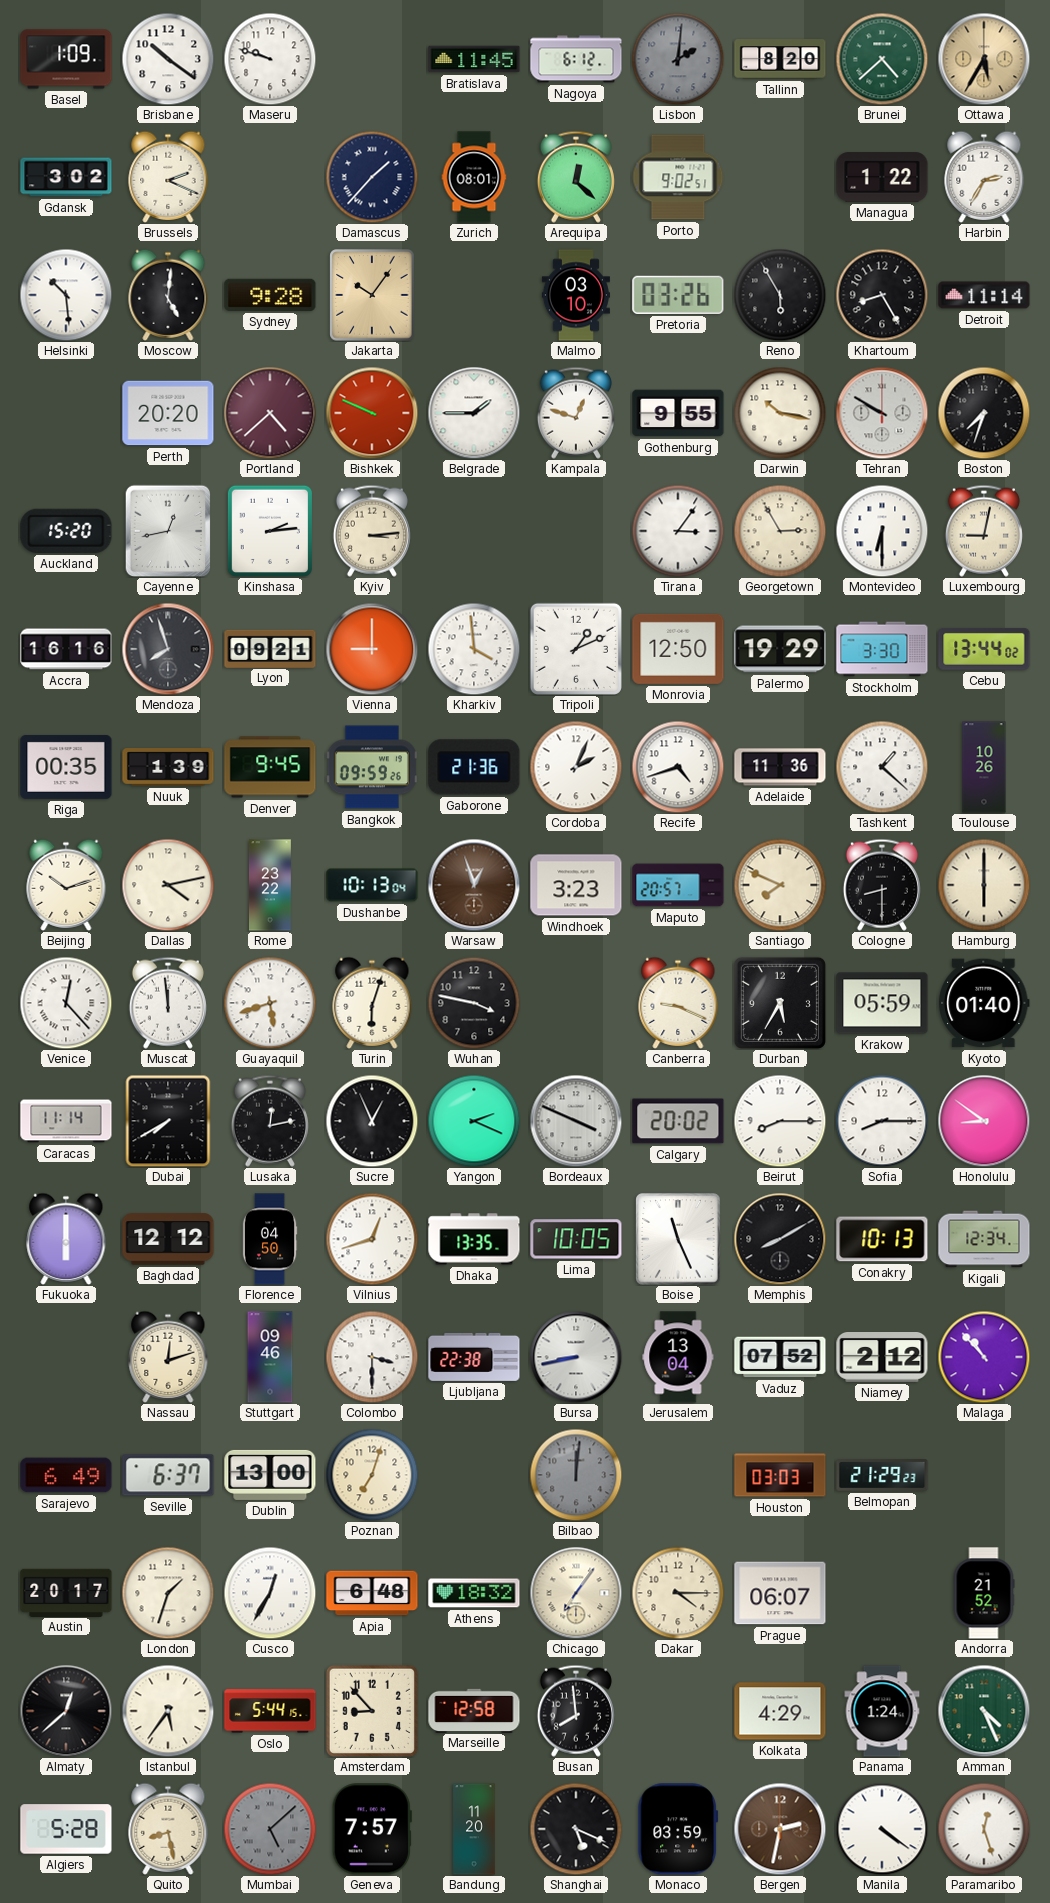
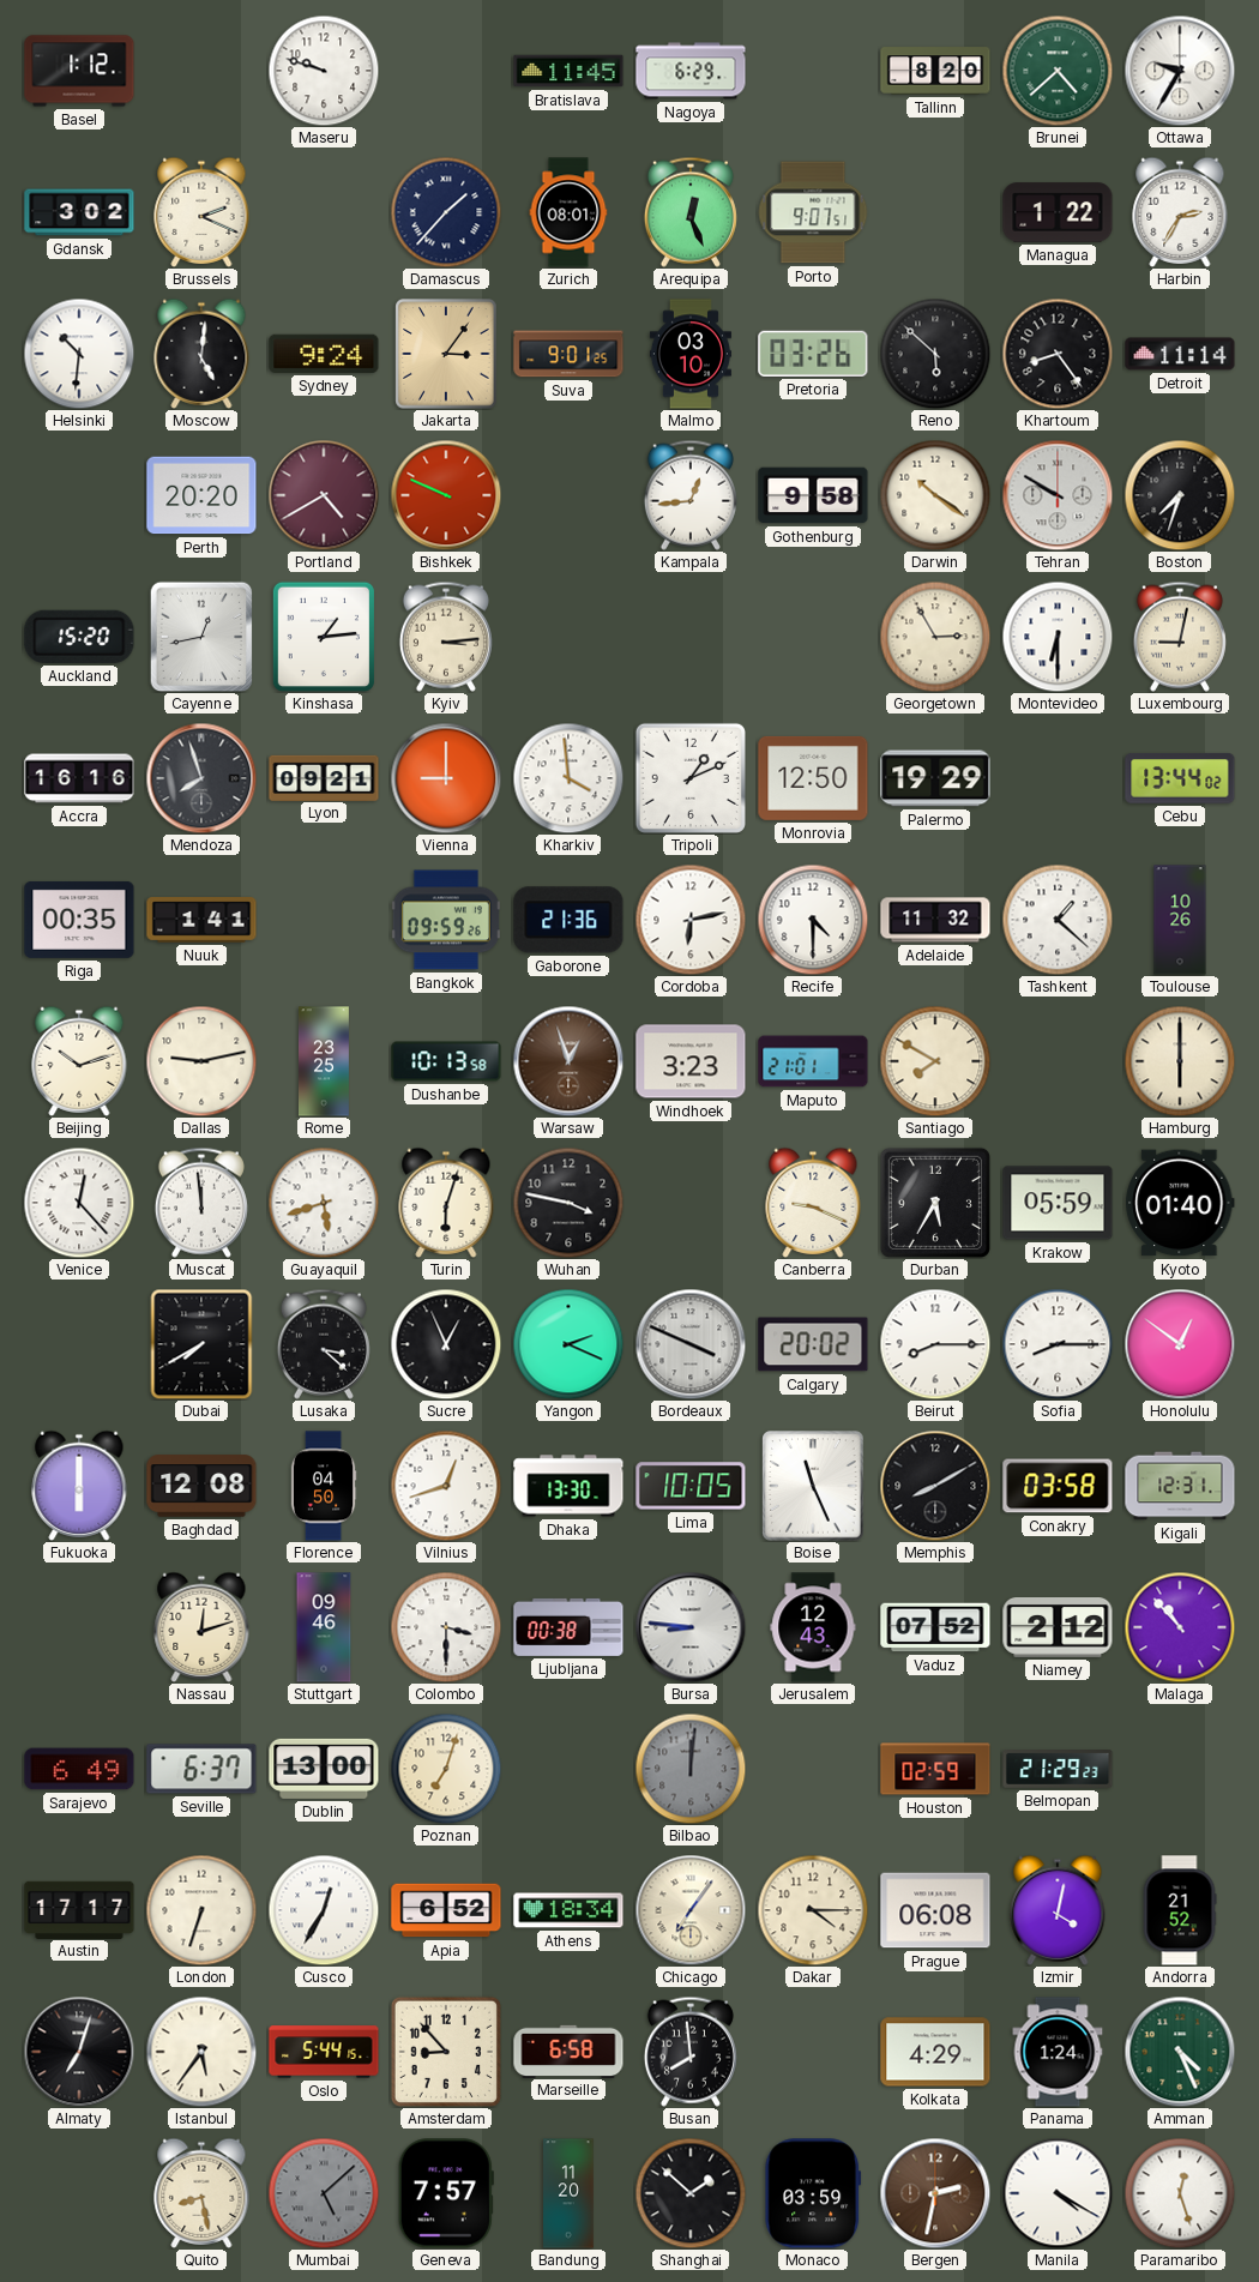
Basel: 1:09 -> 1:12
Brisbane: 10:21 -> none
Nagoya: 6:12 -> 6:29
Lisbon: 2:01 -> none
Ottawa: 5:35 -> 9:35
Ottawa dial: champagne -> white
Arequipa: 12:22 -> 12:26
Porto: 9:02 -> 9:07
Helsinki: 10:29 -> 10:31
Sydney: 9:28 -> 9:24
Jakarta: 10:06 -> 3:06
Suva: none -> 9:01
Reno: 5:55 -> 5:52
Khartoum: 8:25 -> 8:24
Portland: 4:38 -> 4:40
Belgrade: 1:45 -> none
Kampala: 12:48 -> 12:44
Gothenburg: 9:55 -> 9:58
Darwin: 10:17 -> 10:21
Kinshasa: 2:14 -> 1:14
Tirana: 3:06 -> none
Stockholm: 3:30 -> none
Nuuk: 1:39 -> 1:41
Denver: 9:45 -> none
Cordoba: 2:04 -> 6:13
Recife: 4:42 -> 4:30
Adelaide: 11:36 -> 11:32
Dallas: 4:13 -> 9:13
Rome: 23:22 -> 23:25
Dushanbe: 10:13:04 -> 10:13:58
Maputo: 20:57 -> 21:01
Santiago: 7:49 -> 7:50
Cologne: 8:30 -> none
Caracas: 11:14 -> none
Lusaka: 12:13 -> 3:22
Honolulu: 8:51 -> 12:51
Baghdad: 12:12 -> 12:08
Dhaka: 13:35 -> 13:30
Conakry: 10:13 -> 03:58
Kigali: 12:34 -> 12:31
Ljubljana: 22:38 -> 00:38
Bursa: 8:43 -> 8:46
Jerusalem: 13:04 -> 12:43
Houston: 03:03 -> 02:59
Austin: 20:17 -> 17:17
London: 1:33 -> 6:33
Apia: 6:48 -> 6:52
Athens: 18:32 -> 18:34
Prague: 06:07 -> 06:08
Izmir: none -> 4:02
Almaty: 12:38 -> 7:03
Marseille: 12:58 -> 6:58
Algiers: 5:28 -> none
Shanghai: 5:19 -> 1:52
Manila: 4:21 -> 4:20
